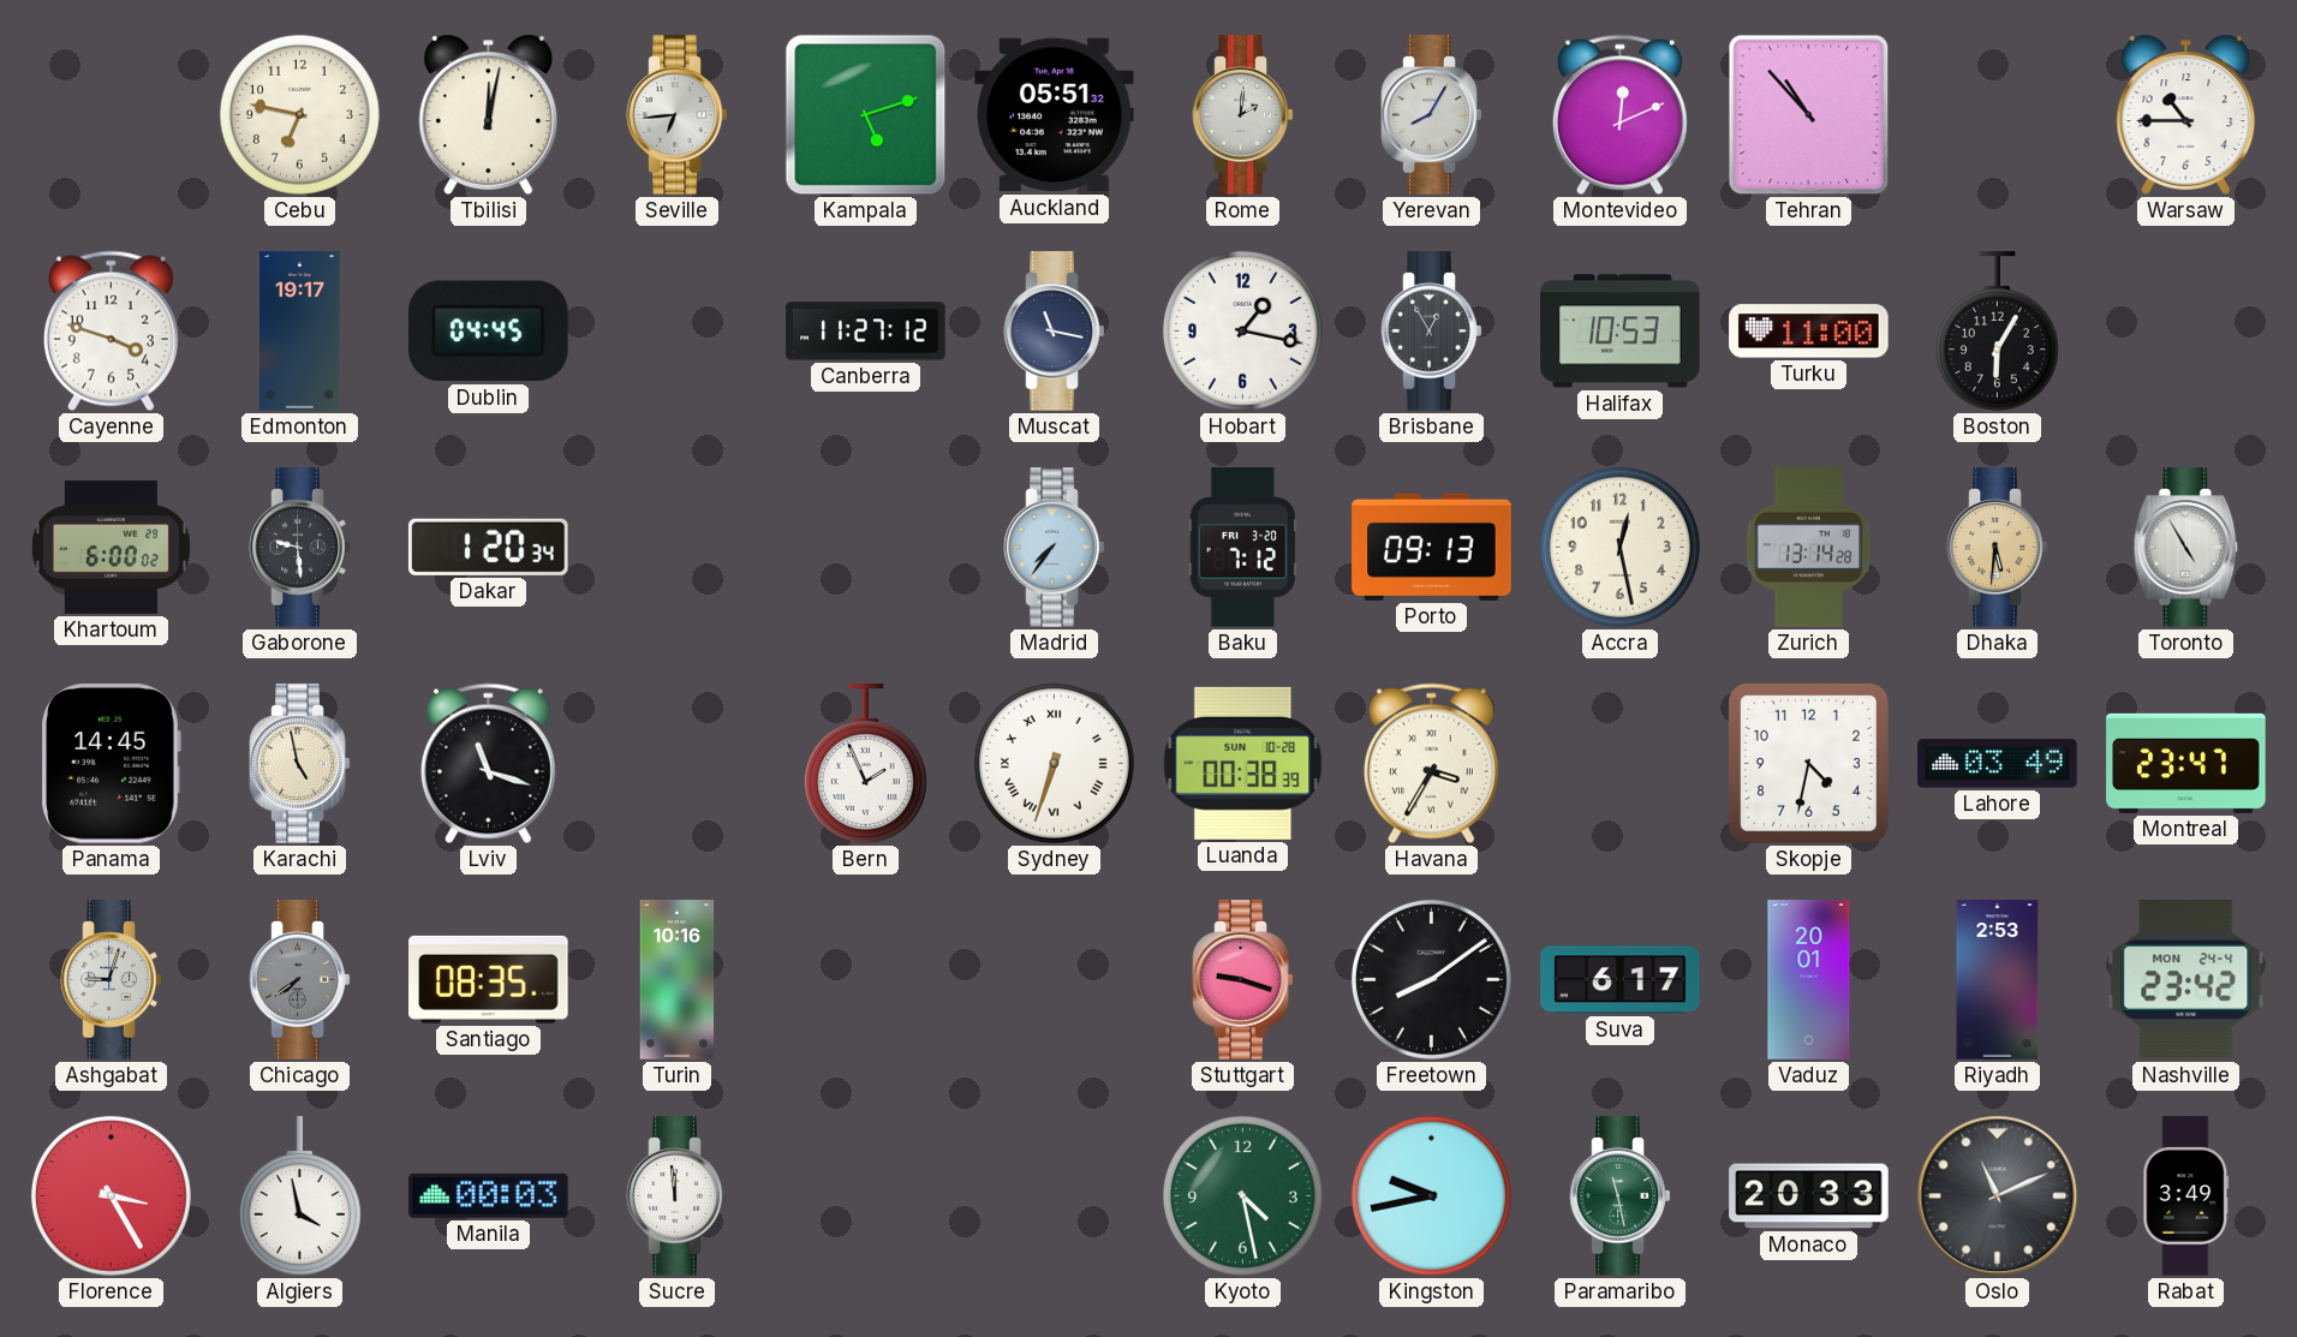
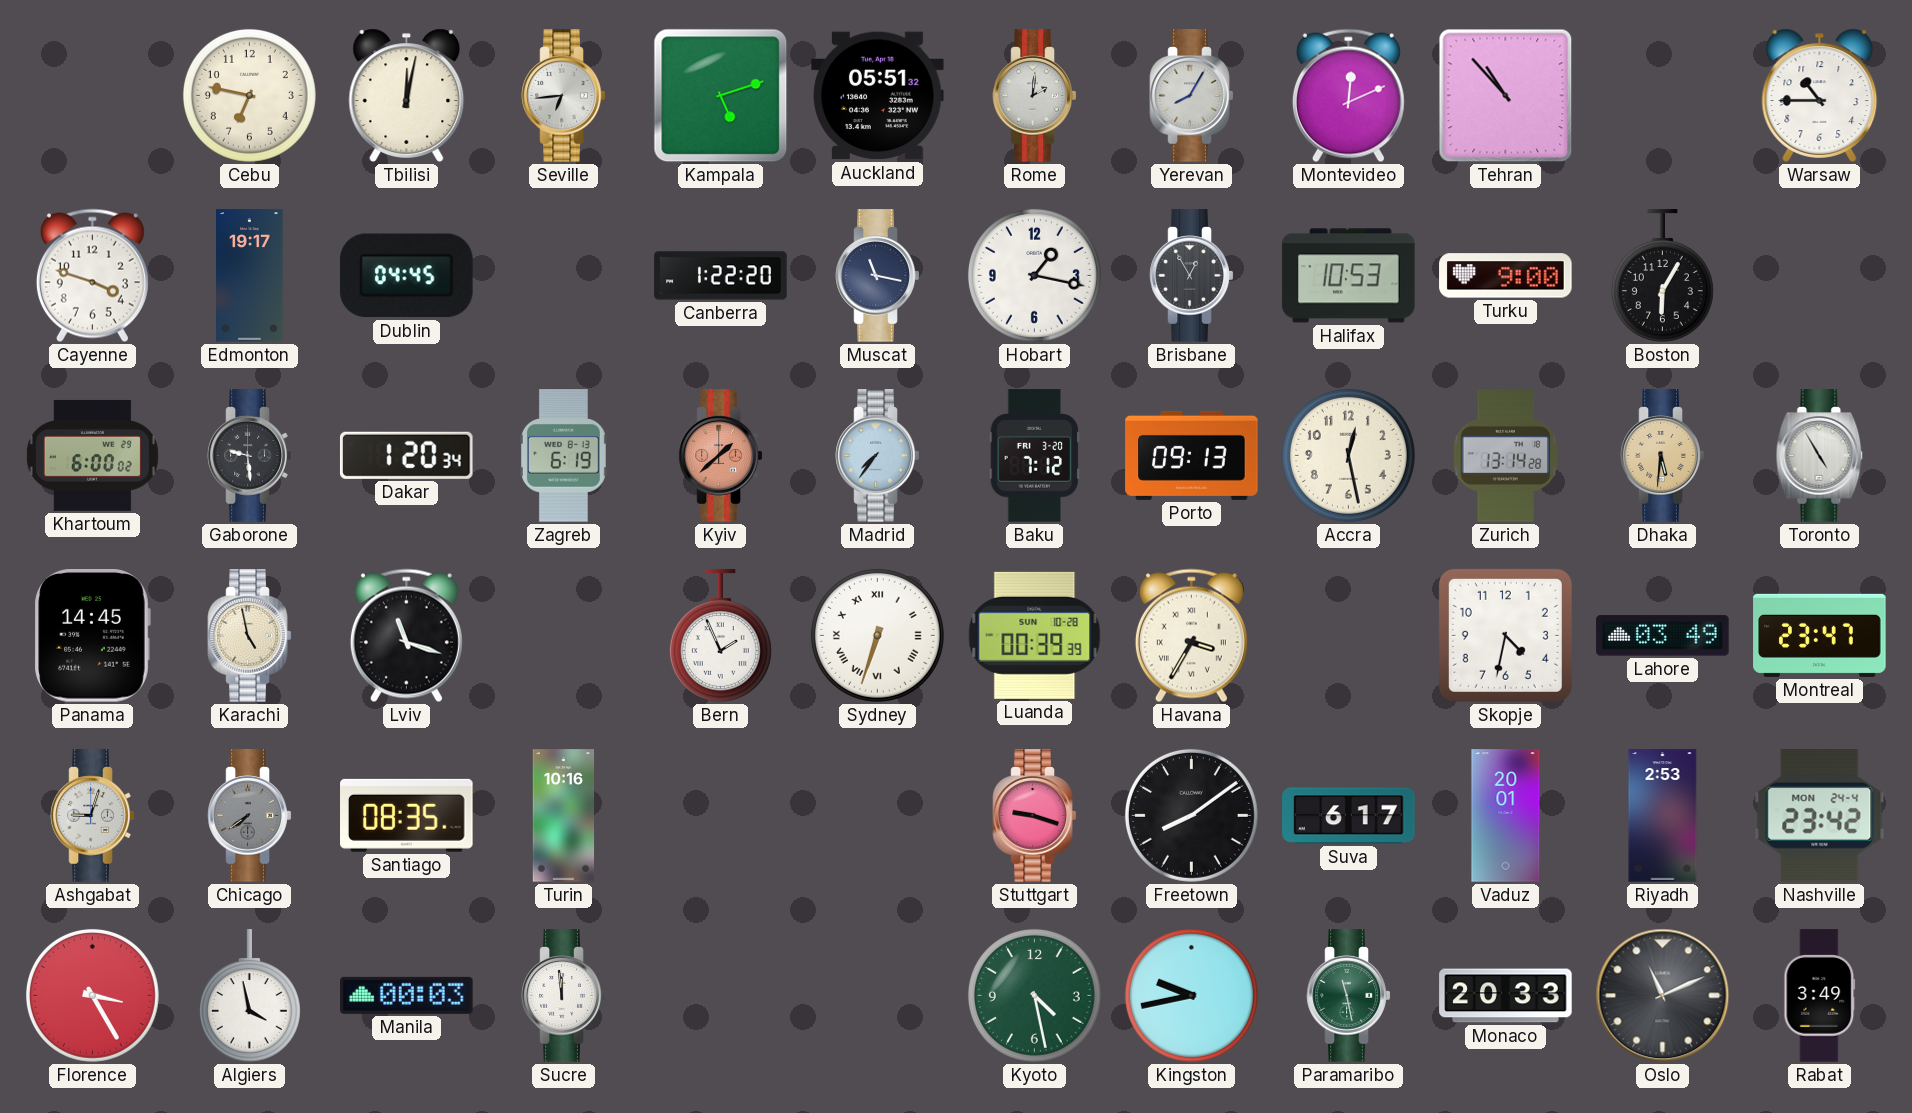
Canberra: 11:27 -> 1:22
Turku: 11:00 -> 9:00
Zagreb: none -> 6:19
Kyiv: none -> 1:38
Luanda: 00:38 -> 00:39
